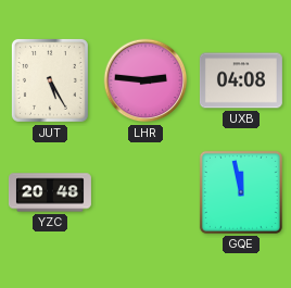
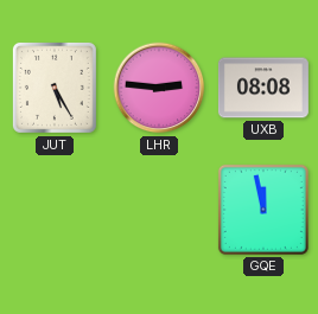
UXB: 04:08 -> 08:08
YZC: 20:48 -> none
